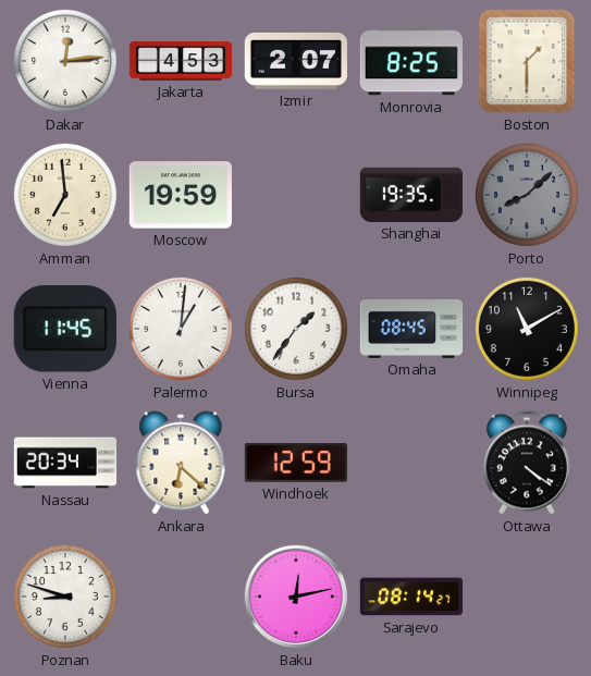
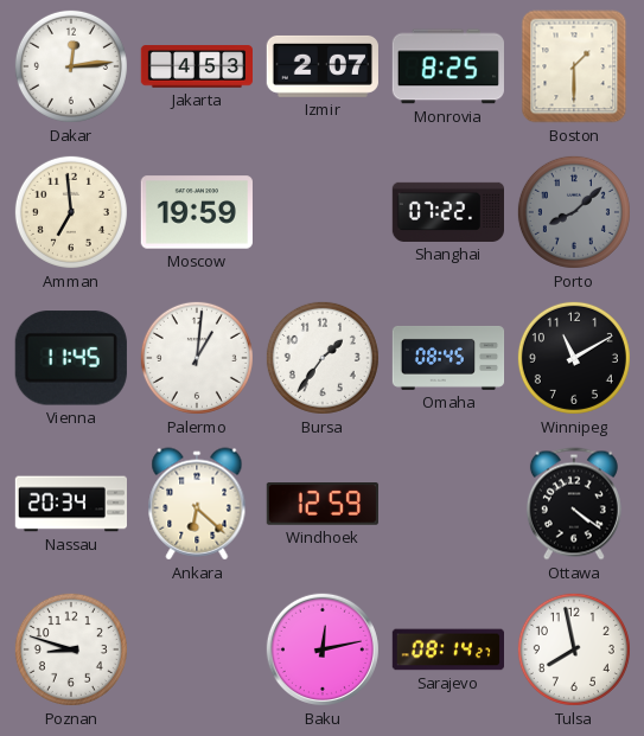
Shanghai: 19:35 -> 07:22
Tulsa: none -> 7:58
